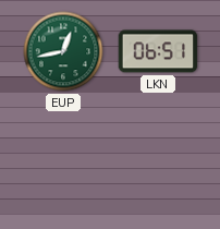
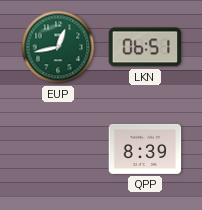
QPP: none -> 8:39
